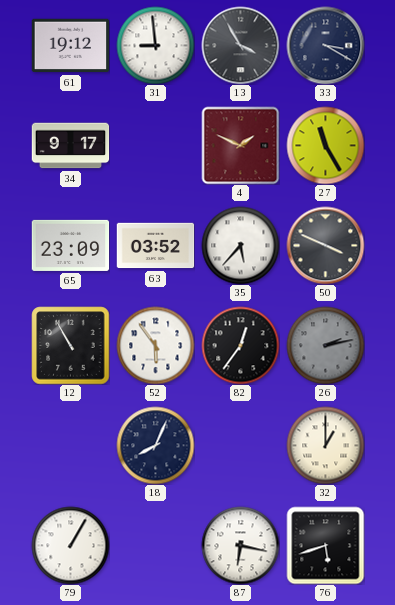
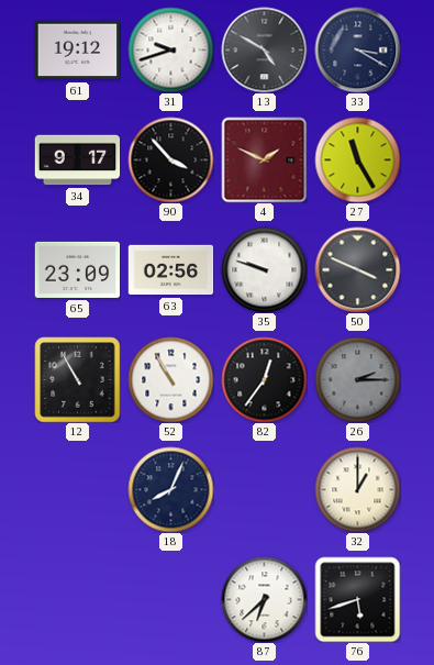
31: 8:59 -> 9:42
13: 3:55 -> 4:50
90: none -> 3:53
63: 03:52 -> 02:56
35: 5:37 -> 9:48
52: 5:54 -> 10:55
26: 2:13 -> 2:15
79: 1:05 -> none
87: 6:17 -> 6:38
